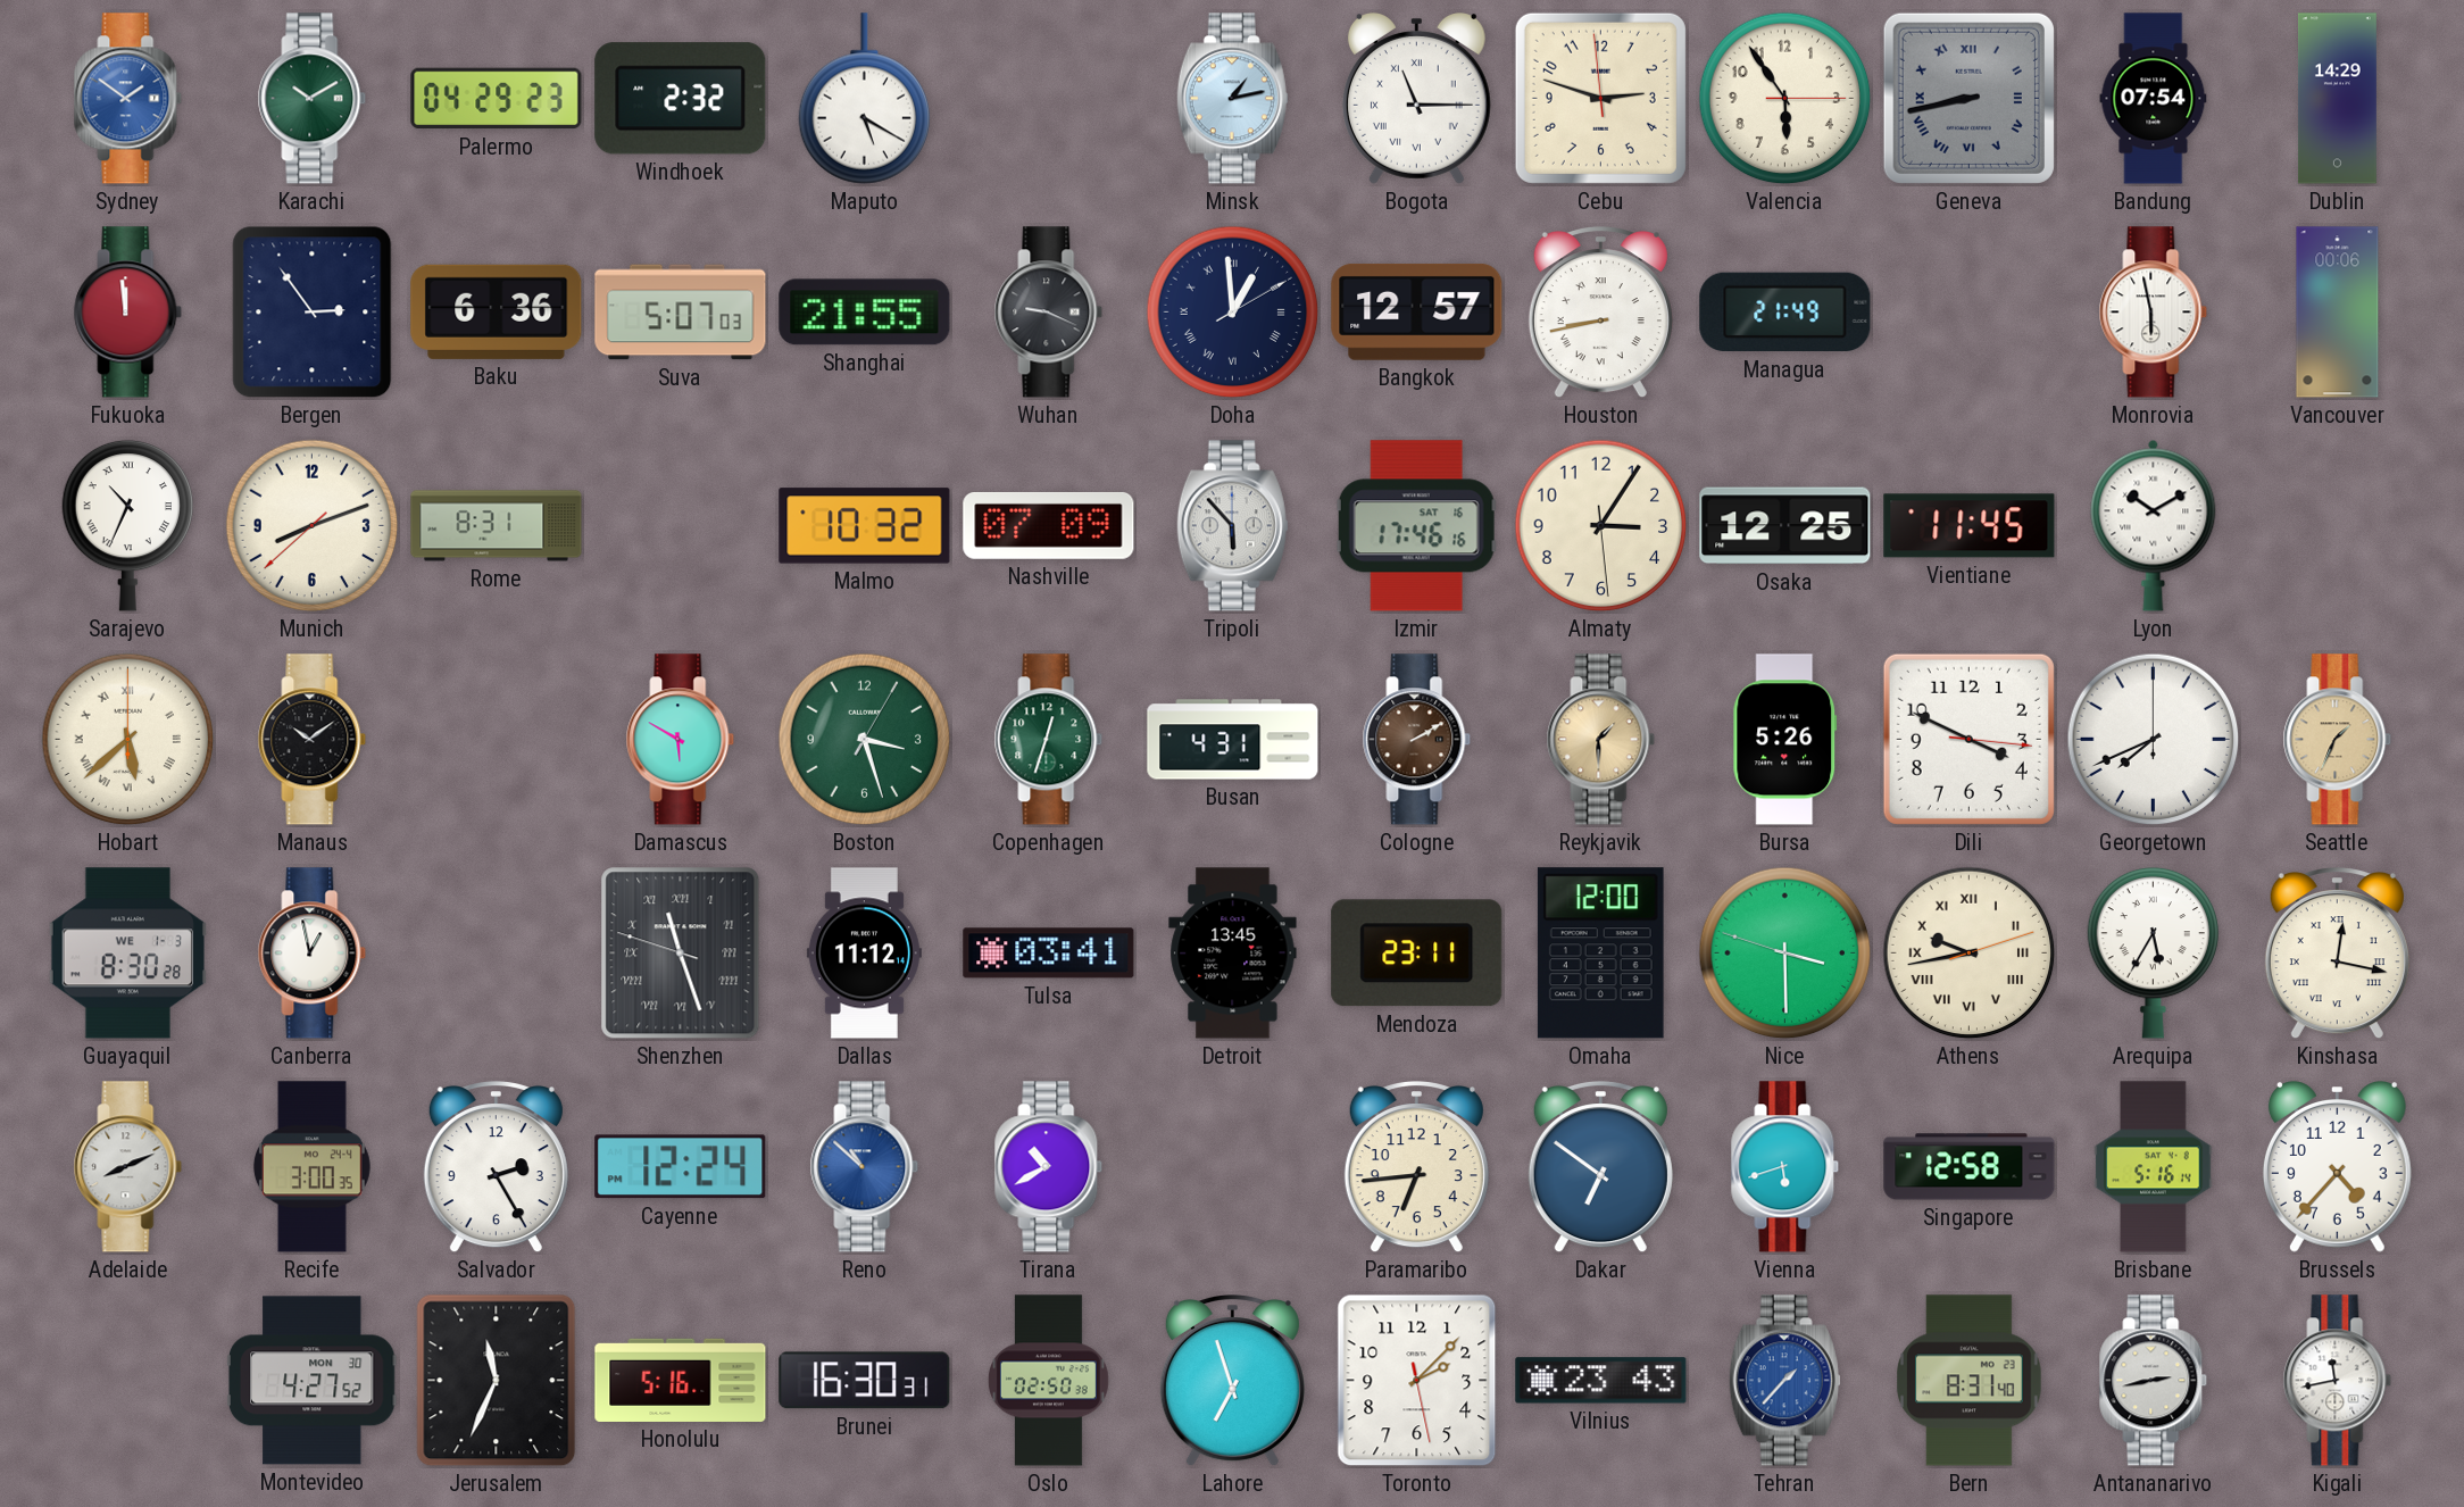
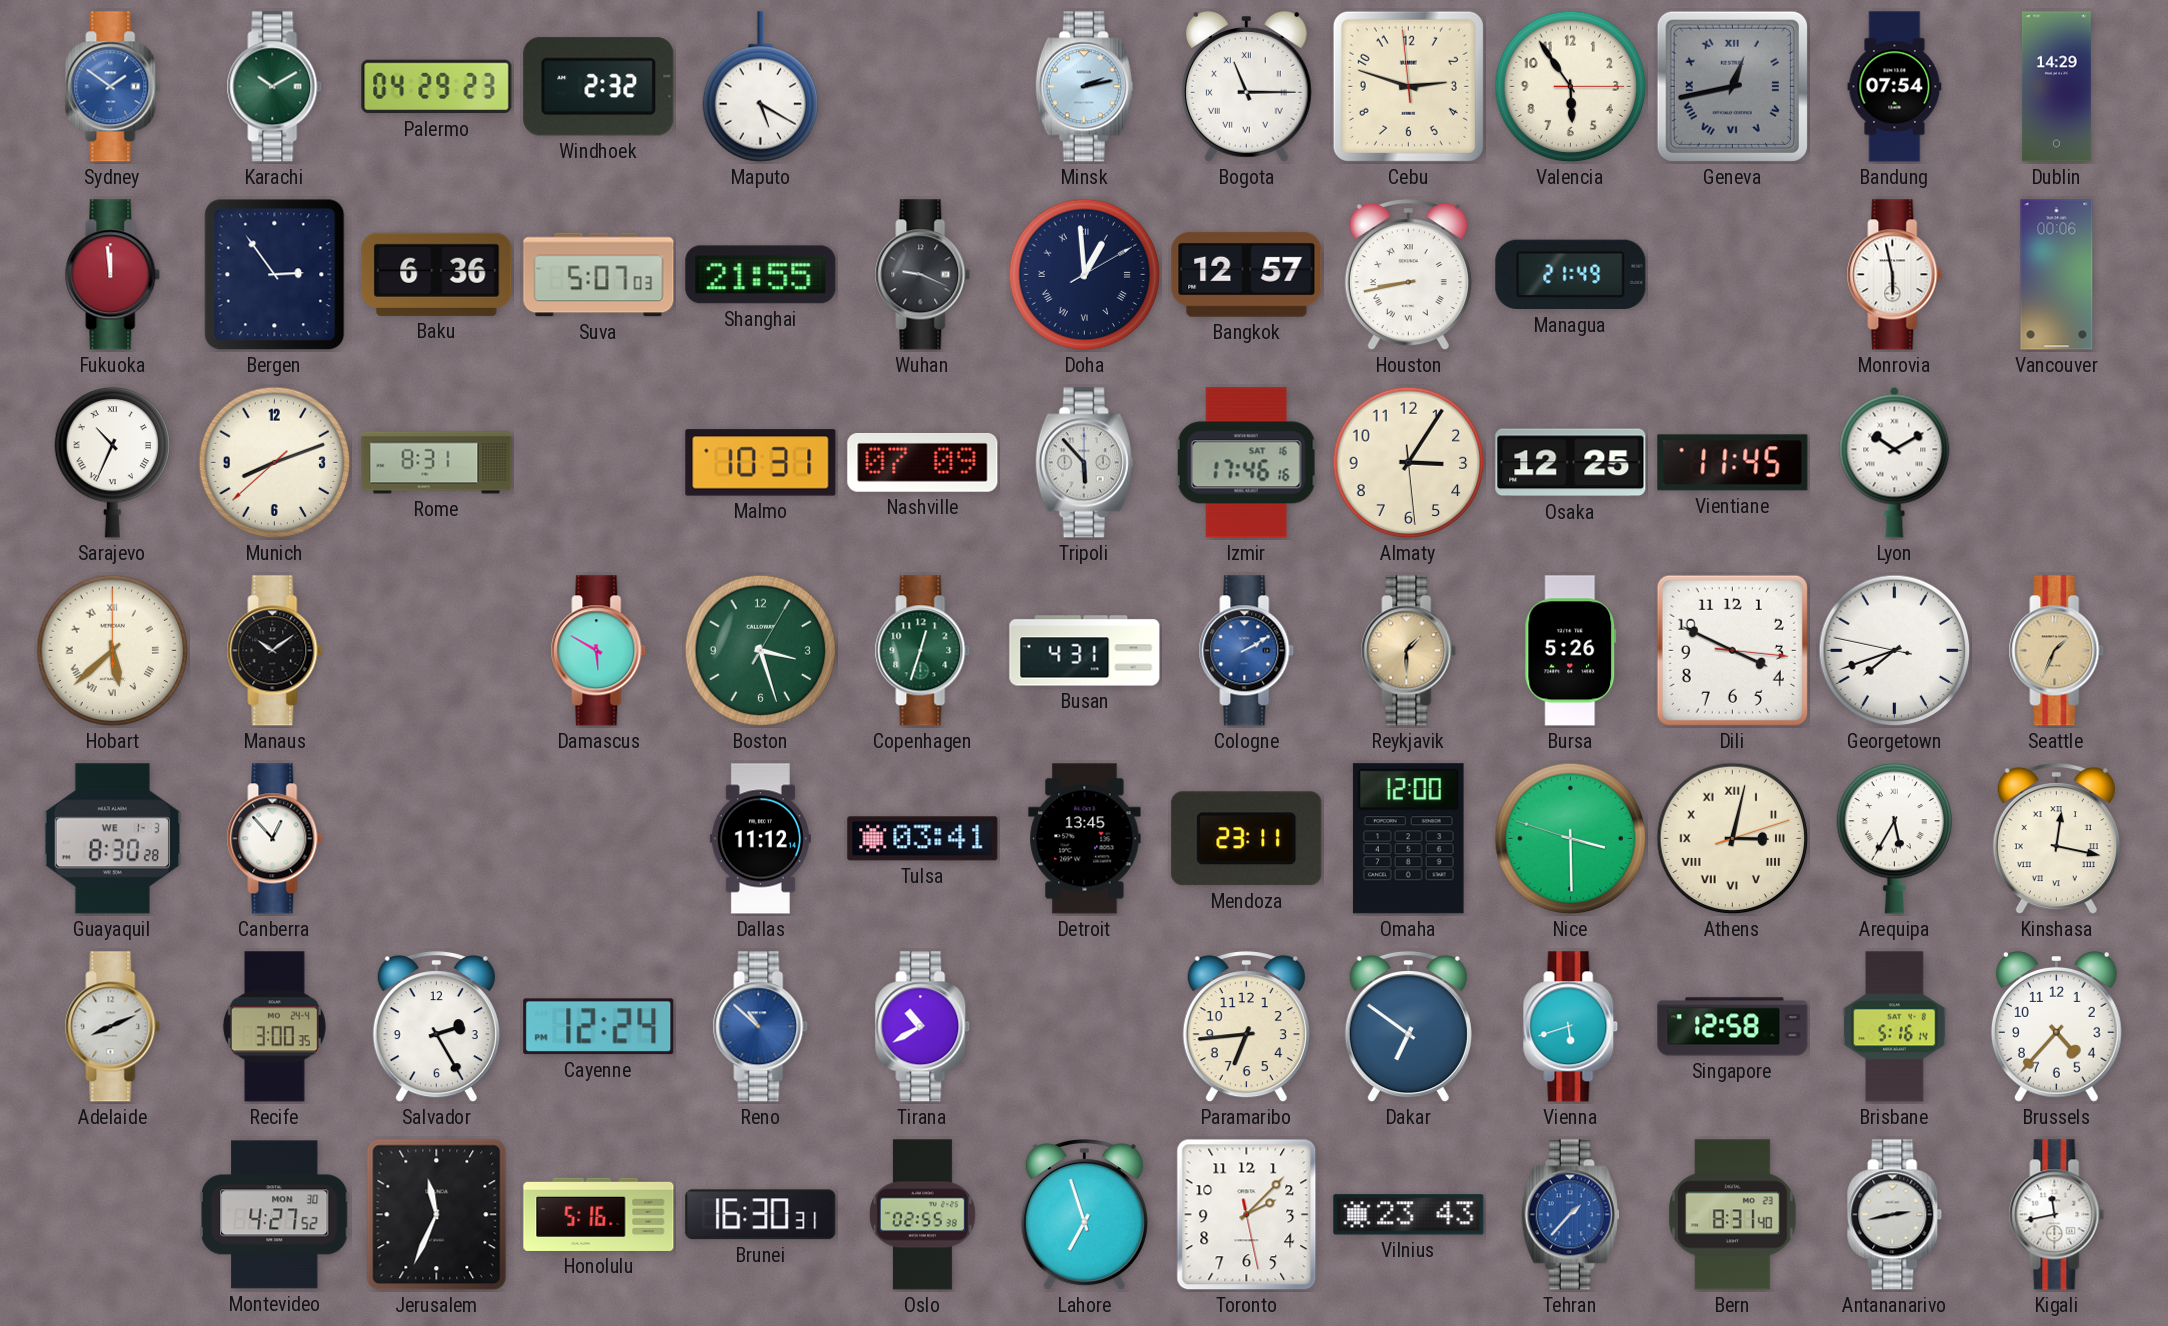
Minsk: 1:13 -> 2:13
Geneva: 8:43 -> 12:43
Malmo: 10:32 -> 10:31
Cologne dial: brown -> blue
Georgetown: 7:41:00 -> 7:41:47
Canberra: 12:58 -> 12:53
Shenzhen: 11:26 -> none
Athens: 9:43 -> 3:02
Oslo: 02:50 -> 02:55
